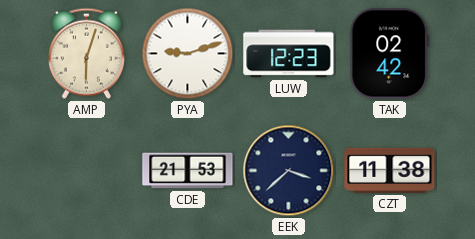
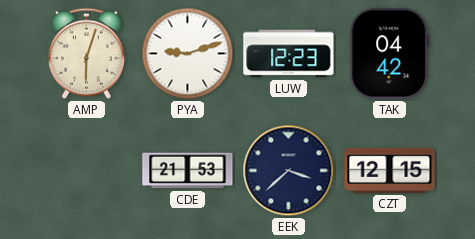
TAK: 02:42 -> 04:42
CZT: 11:38 -> 12:15
